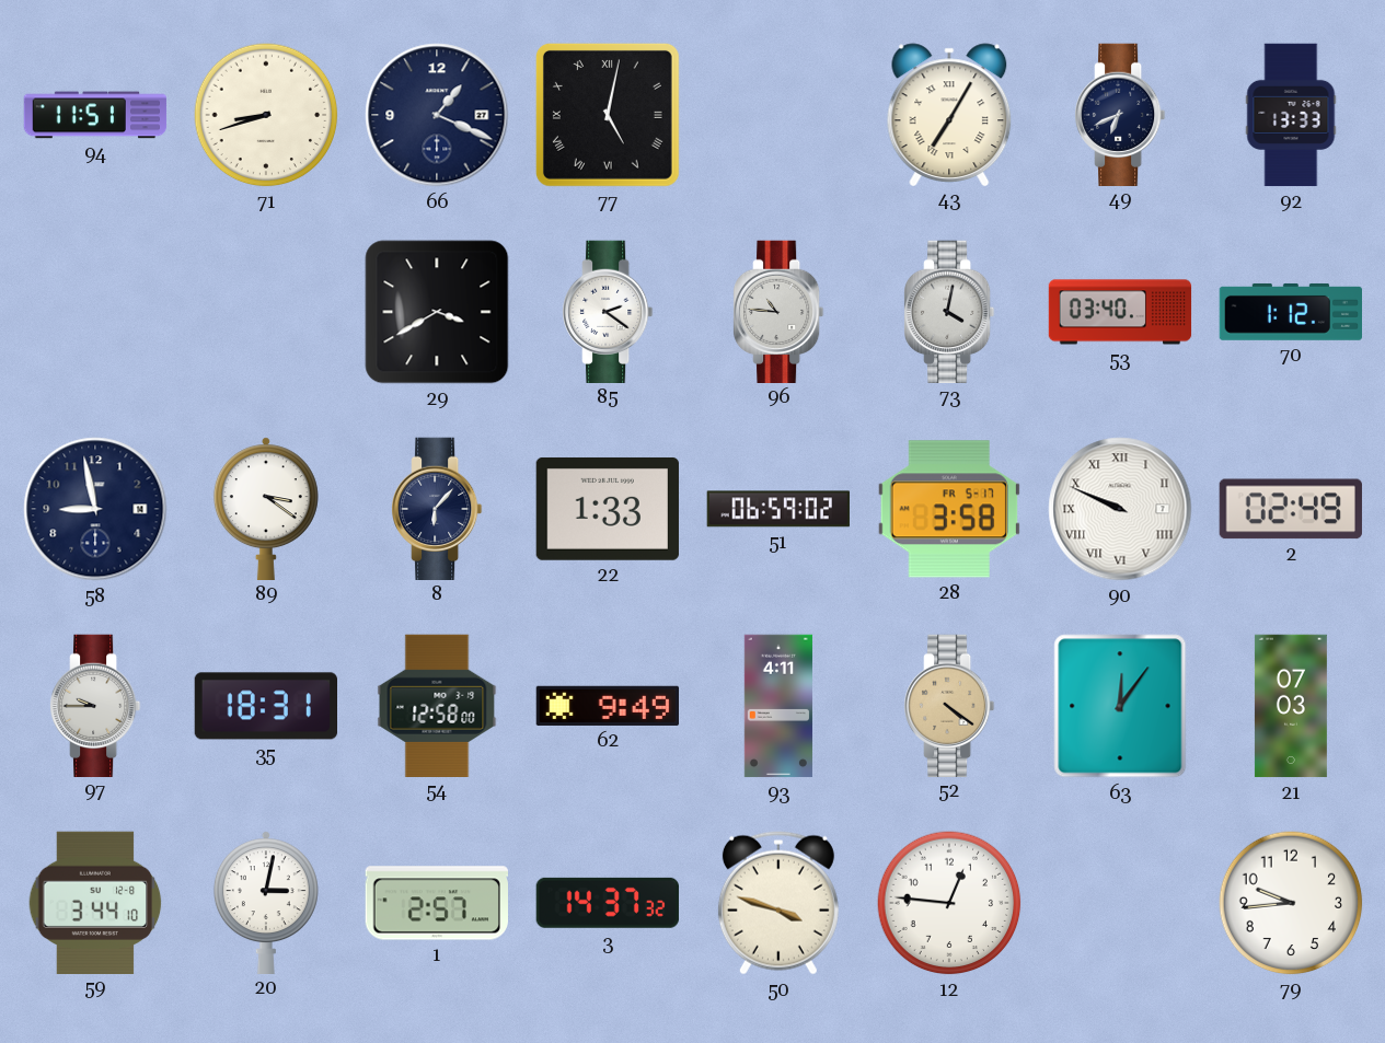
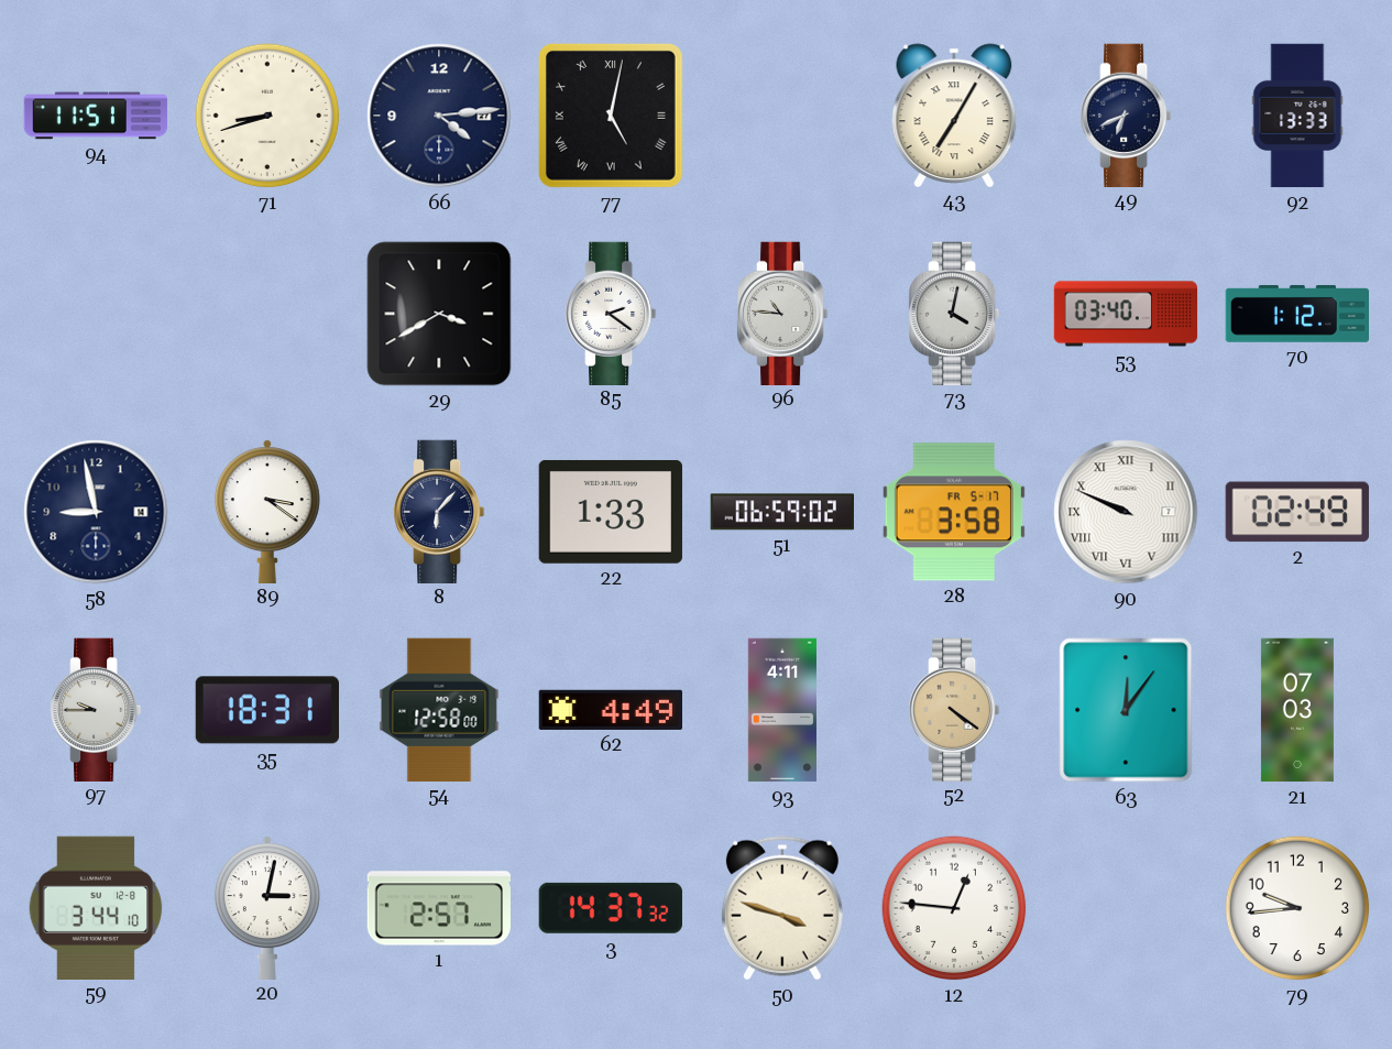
66: 1:19 -> 4:14
62: 9:49 -> 4:49
